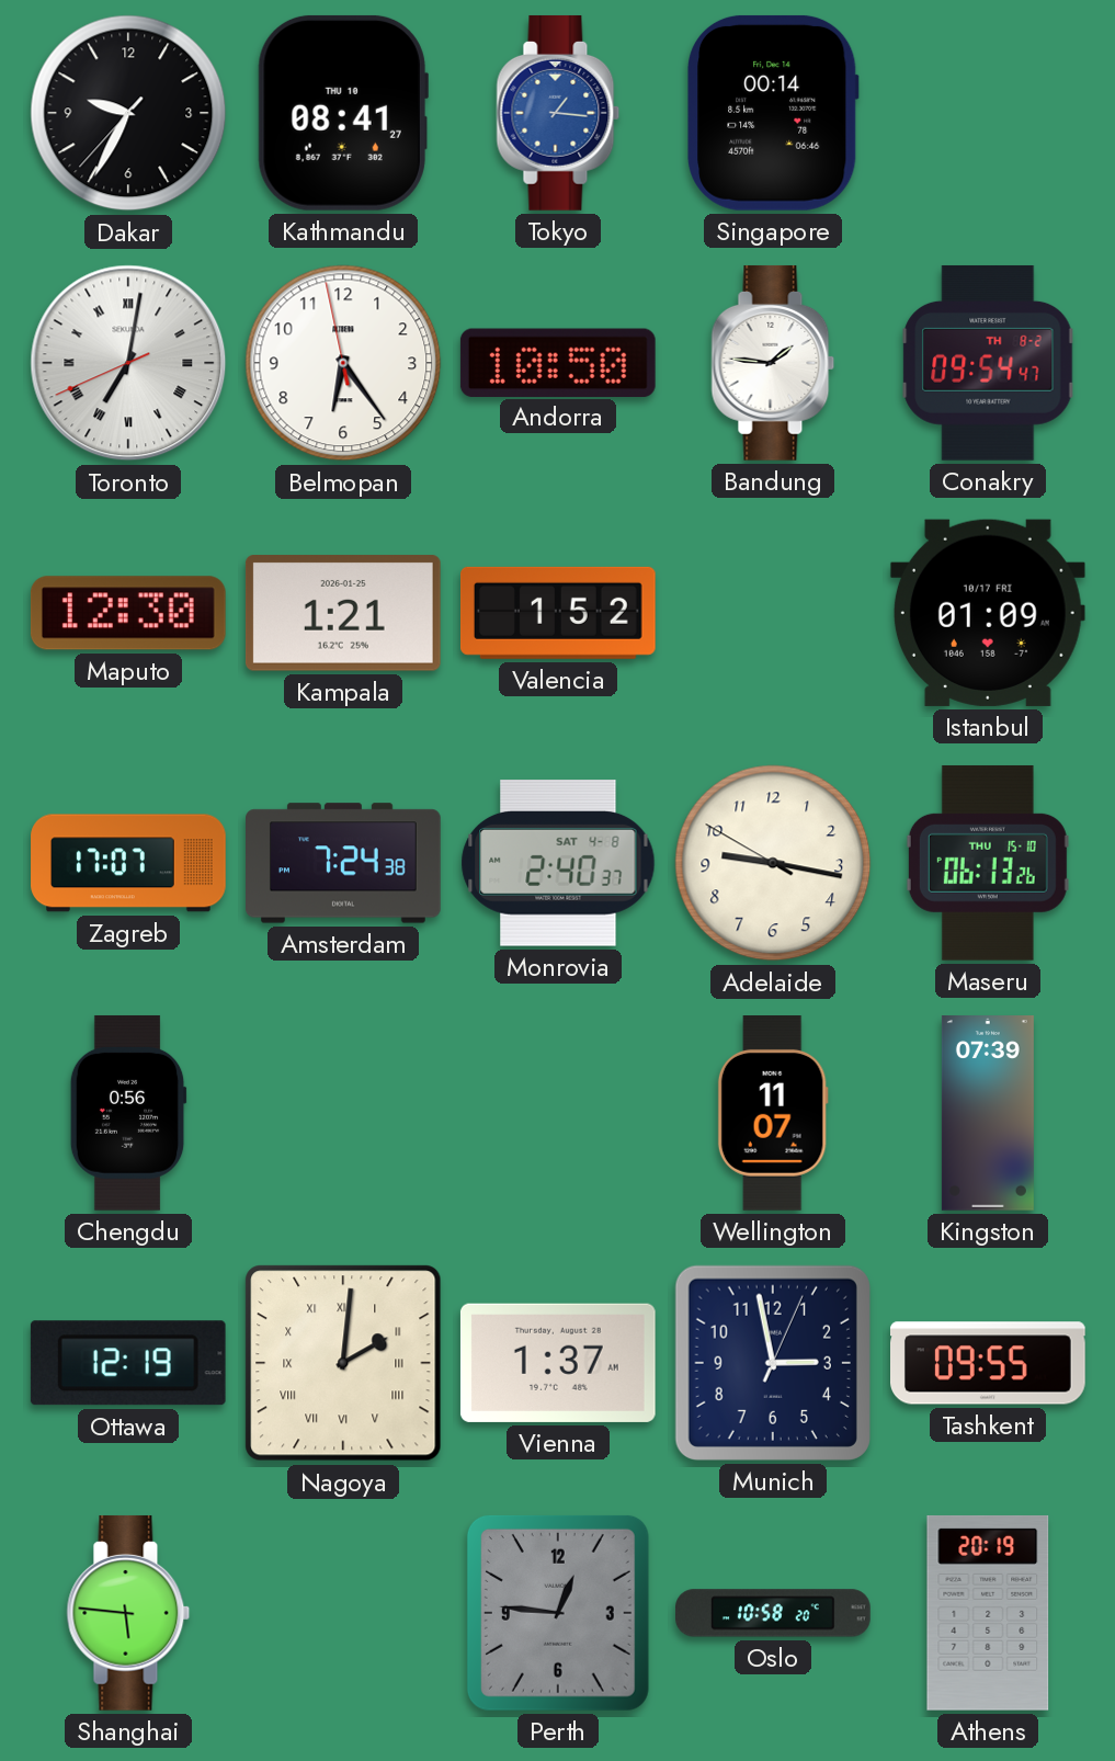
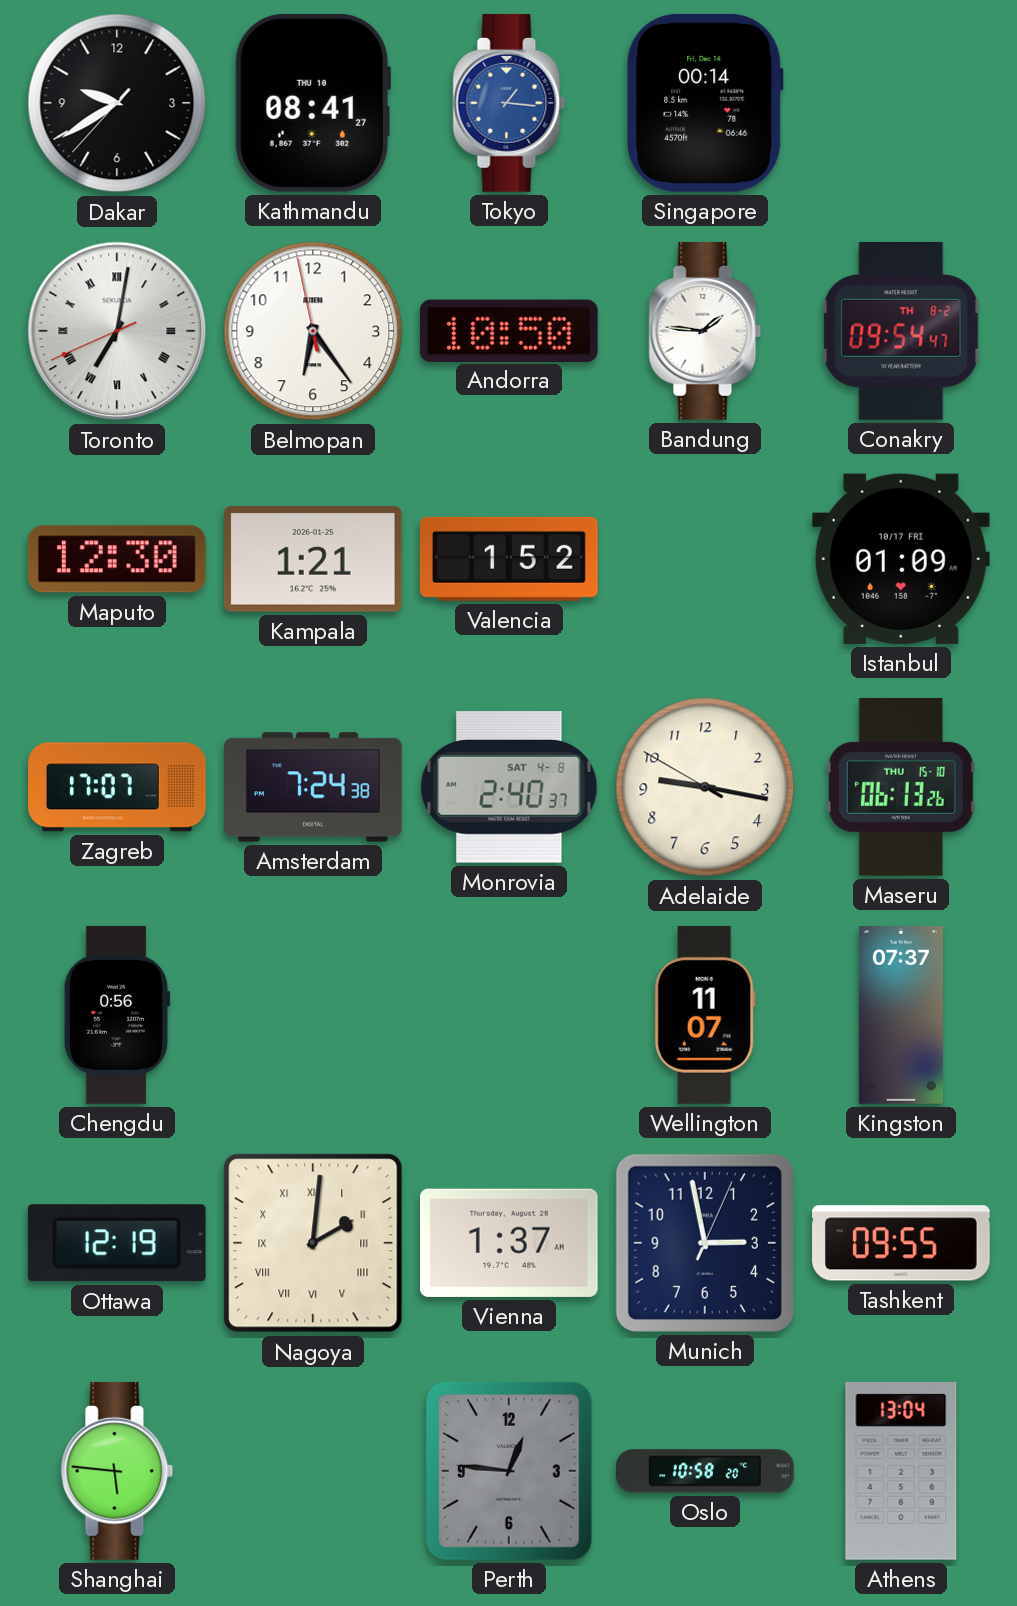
Dakar: 9:34 -> 9:39
Kingston: 07:39 -> 07:37
Athens: 20:19 -> 13:04
